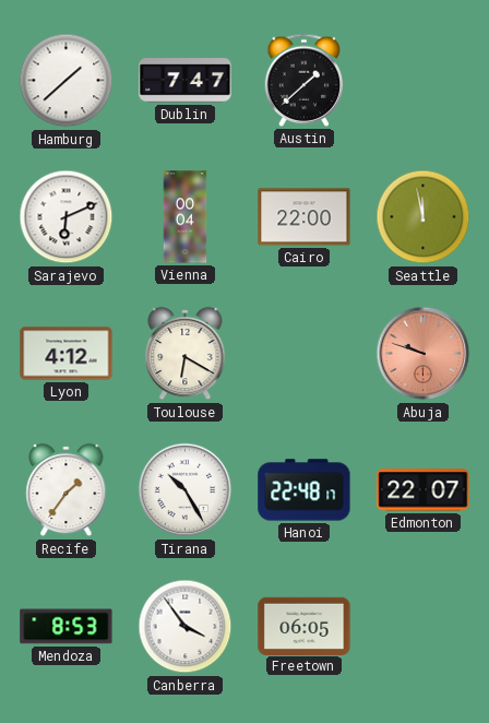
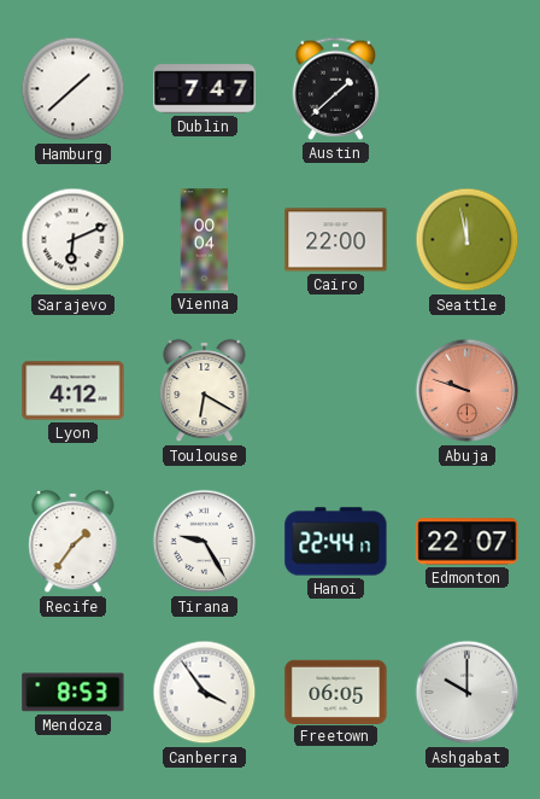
Tirana: 10:25 -> 9:25
Hanoi: 22:48 -> 22:44
Ashgabat: none -> 10:00
